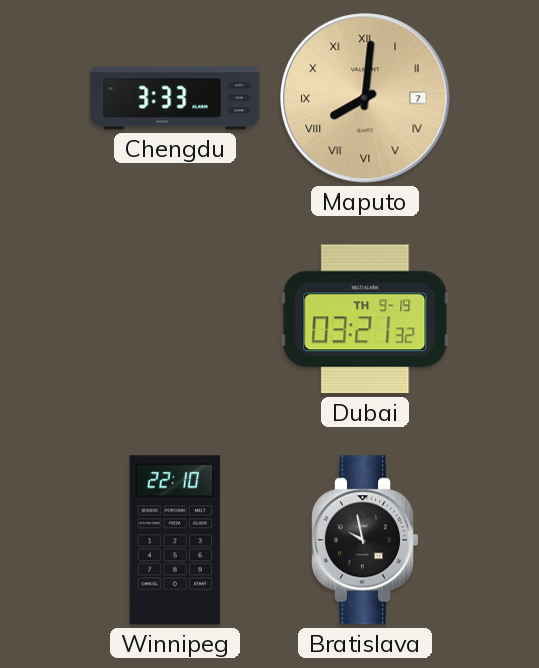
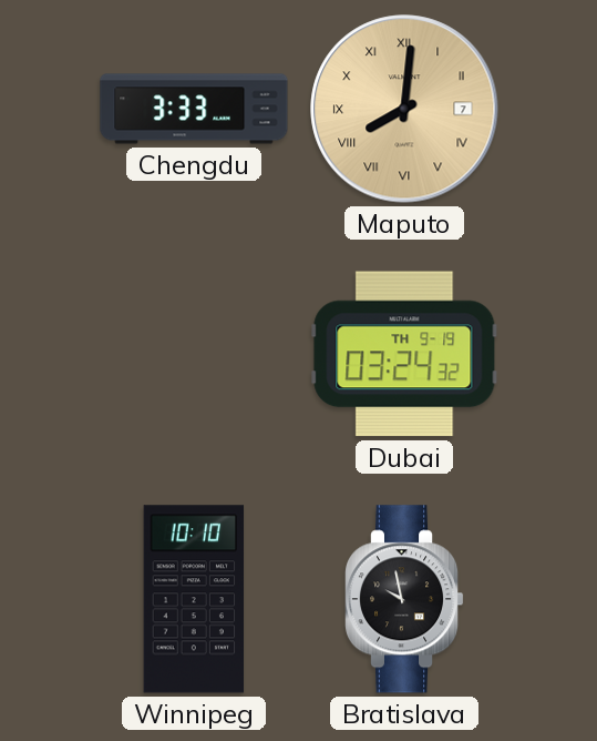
Dubai: 03:21 -> 03:24
Winnipeg: 22:10 -> 10:10
